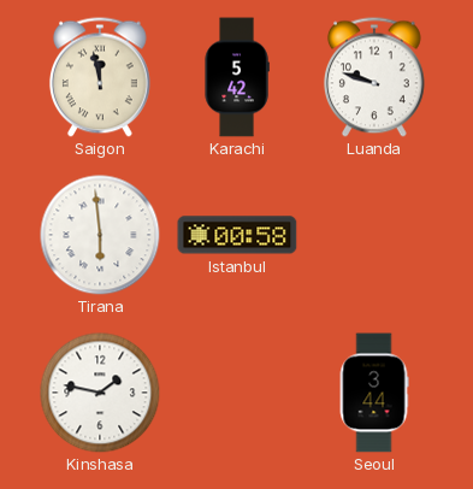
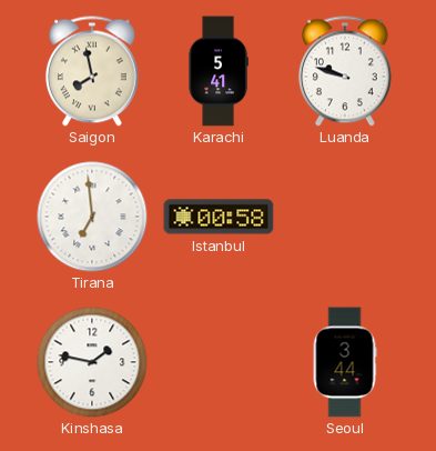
Saigon: 11:58 -> 7:58
Karachi: 5:42 -> 5:41
Tirana: 5:59 -> 6:59
